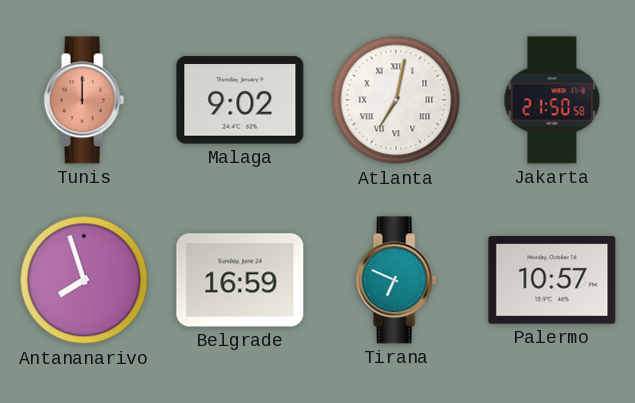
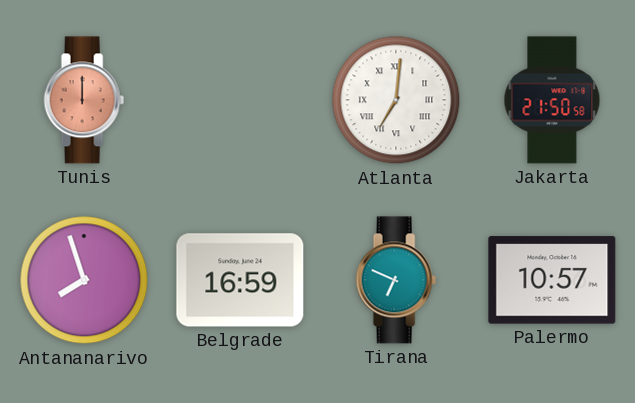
Malaga: 9:02 -> none
Atlanta: 7:02 -> 7:01
